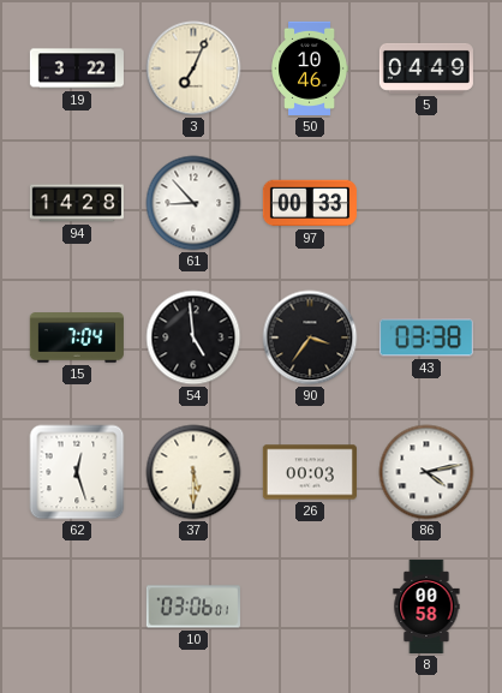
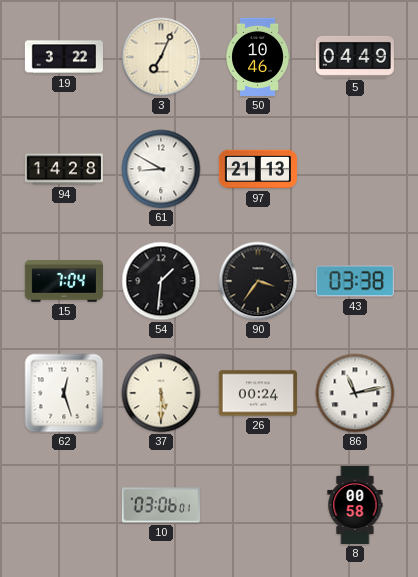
61: 8:53 -> 8:50
97: 00:33 -> 21:13
54: 4:59 -> 1:31
26: 00:03 -> 00:24
86: 4:13 -> 11:13
